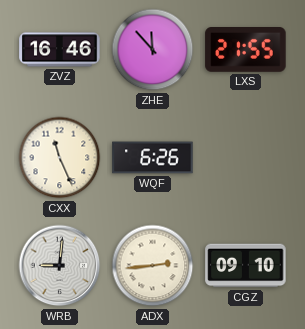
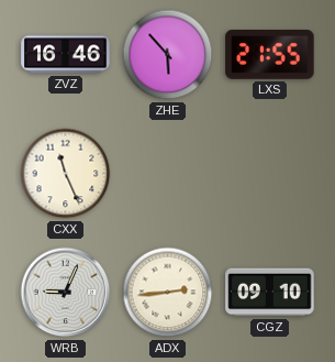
ZHE: 11:53 -> 5:53
WQF: 6:26 -> none
WRB: 9:01 -> 9:04
